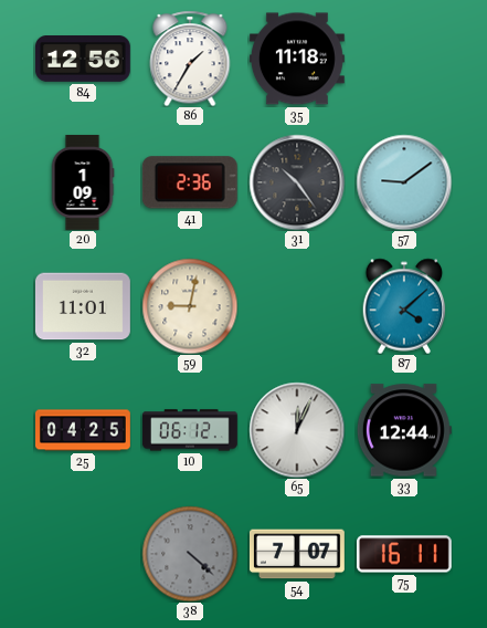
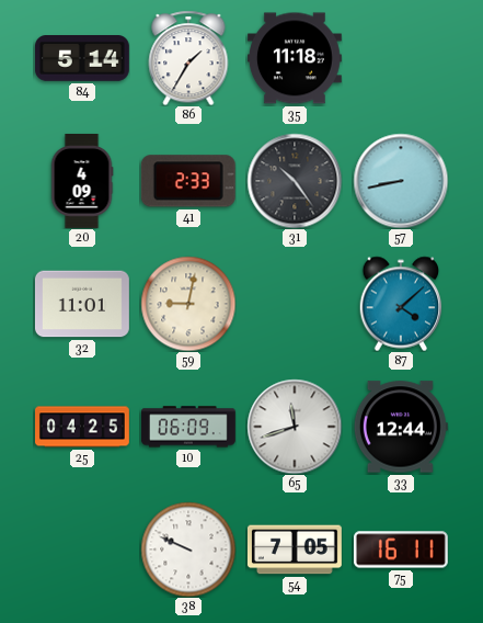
84: 12:56 -> 5:14
20: 1:09 -> 4:09
41: 2:36 -> 2:33
57: 9:09 -> 8:43
10: 06:12 -> 06:09
65: 12:04 -> 11:42
38: 4:22 -> 9:49
38 dial: grey -> white
54: 7:07 -> 7:05
